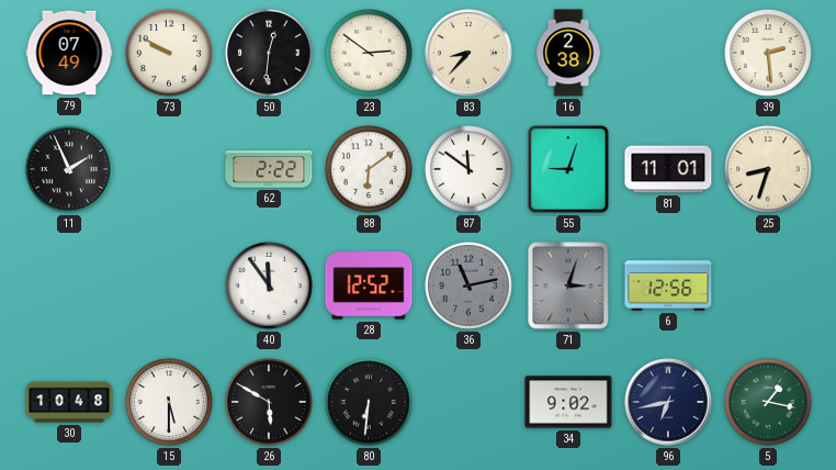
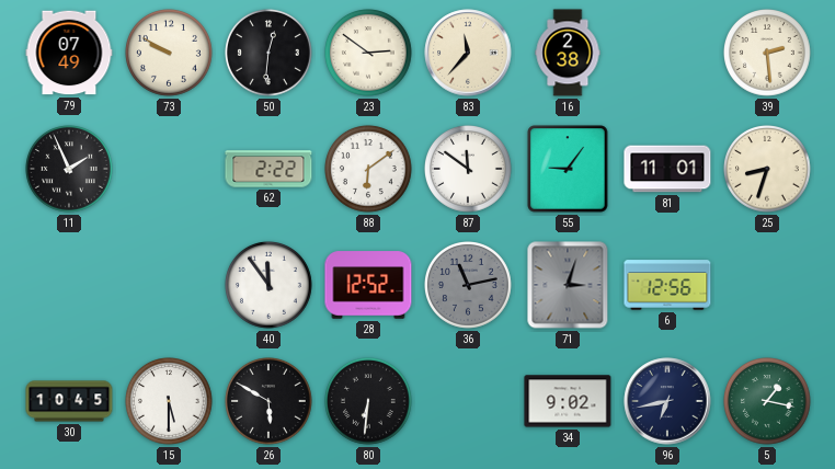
83: 8:37 -> 11:37
55: 9:03 -> 9:06
30: 10:48 -> 10:45
